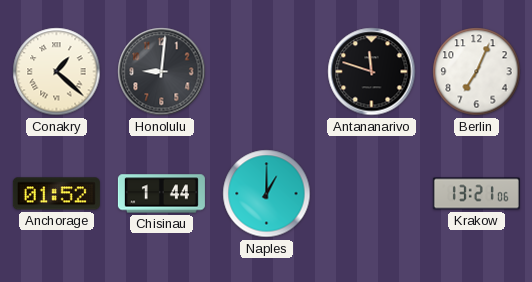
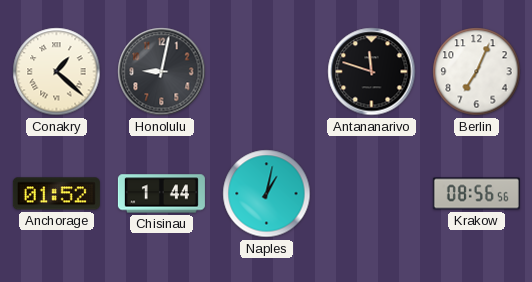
Honolulu: 9:01 -> 9:02
Naples: 1:00 -> 1:02
Krakow: 13:21 -> 08:56
